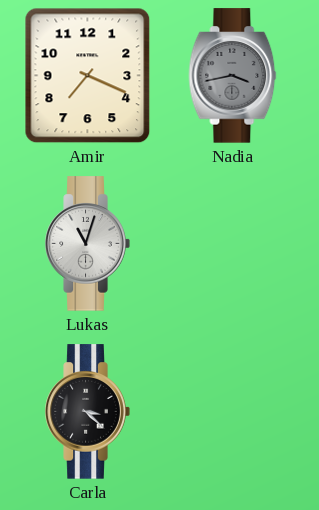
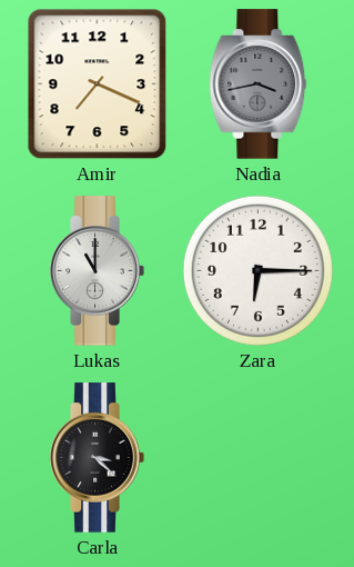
Lukas: 11:03 -> 11:00
Zara: none -> 6:15
